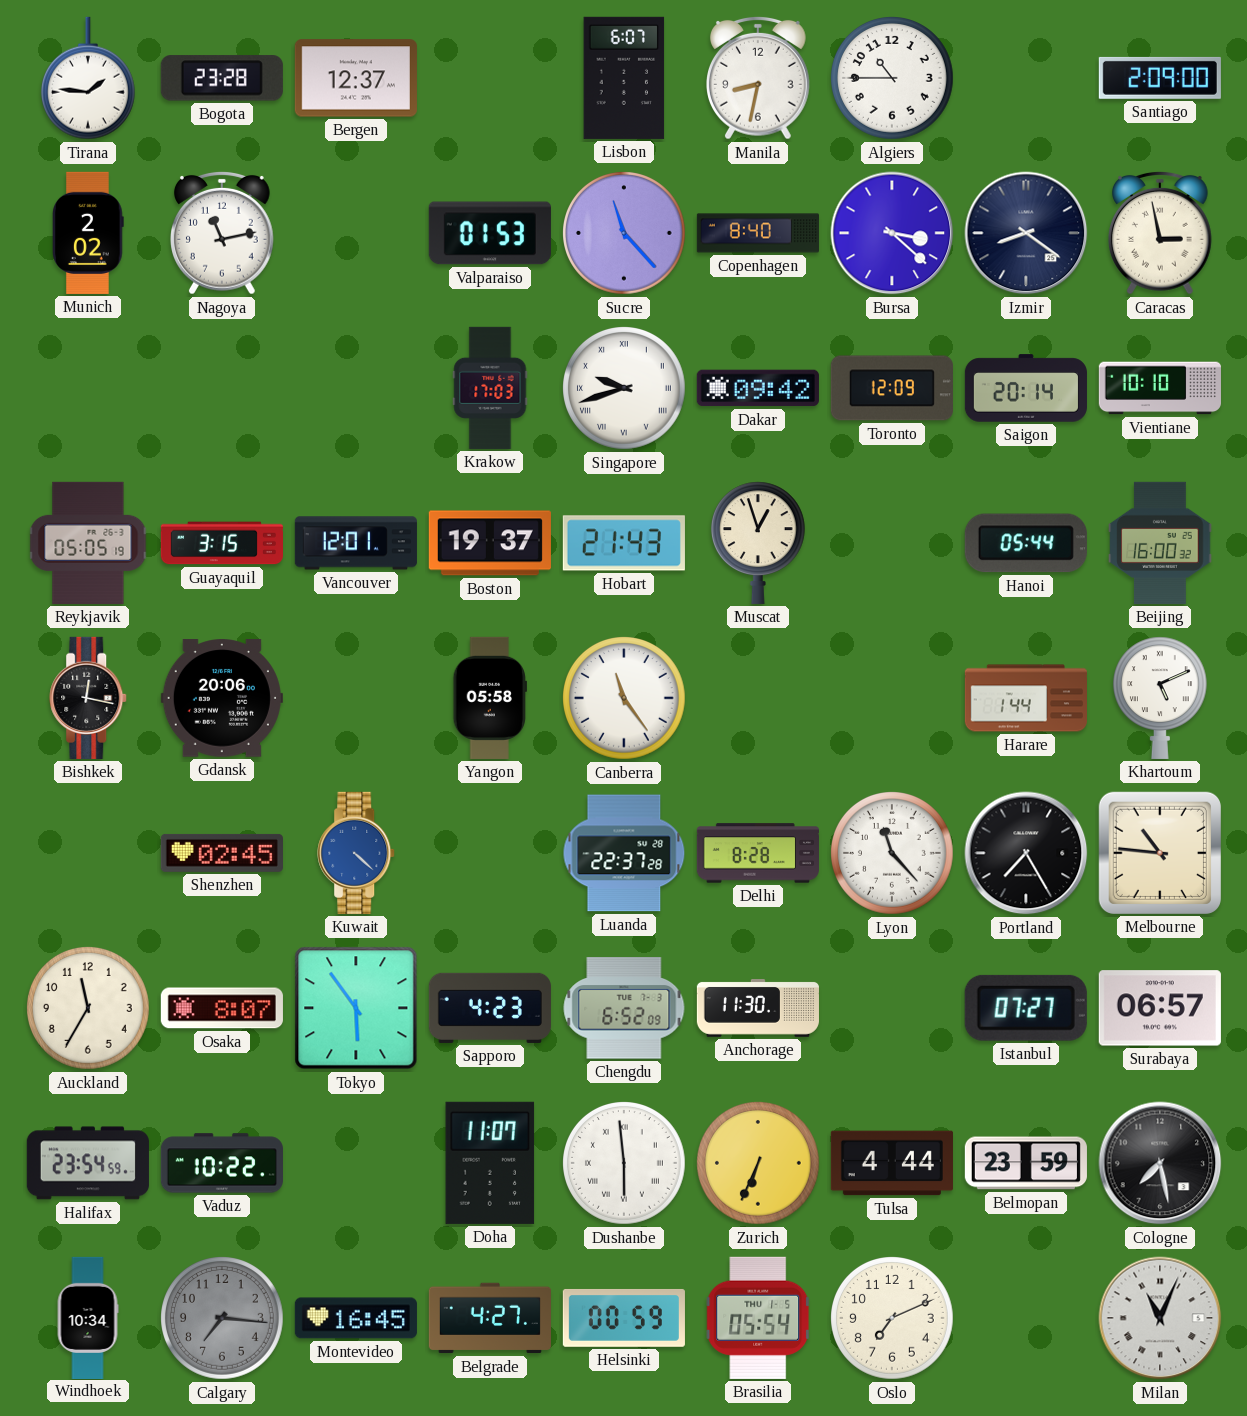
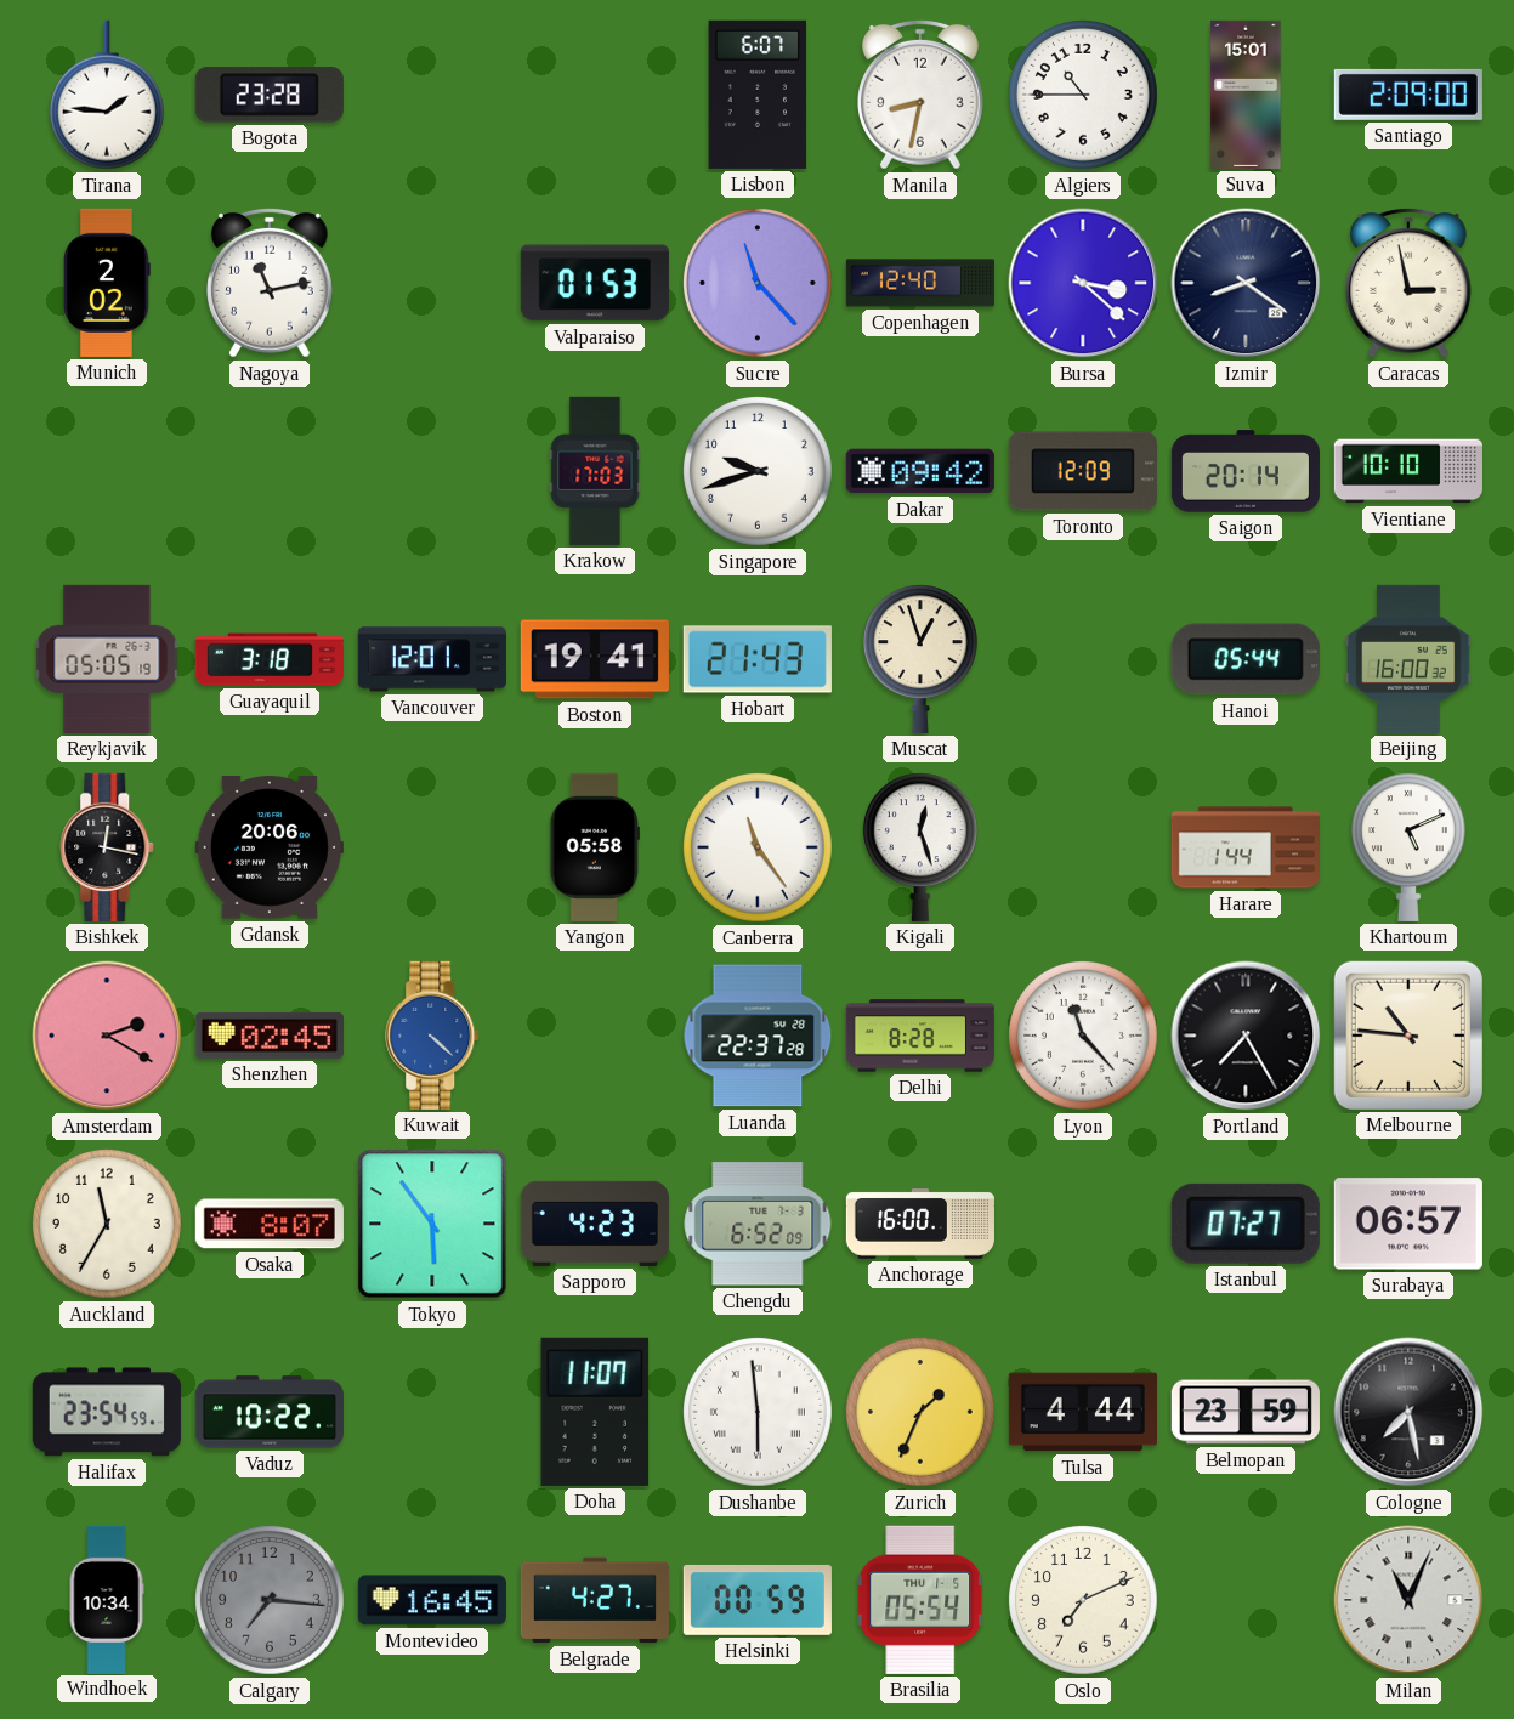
Bergen: 12:37 -> none
Suva: none -> 15:01
Copenhagen: 8:40 -> 12:40
Singapore numerals: Roman -> Arabic
Guayaquil: 3:15 -> 3:18
Boston: 19:37 -> 19:41
Kigali: none -> 12:27
Amsterdam: none -> 2:20
Anchorage: 11:30 -> 16:00
Zurich: 6:34 -> 1:34
